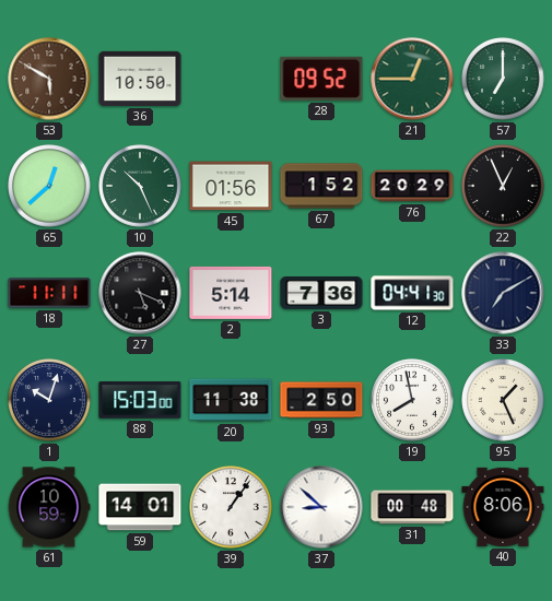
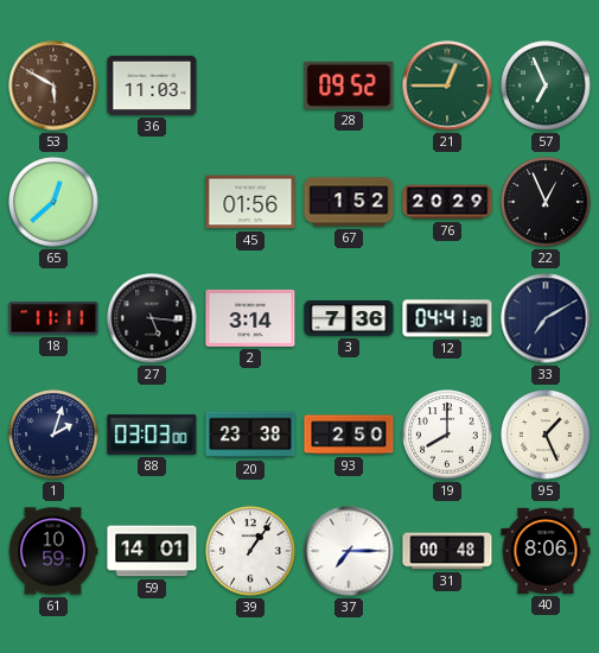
36: 10:50 -> 11:03
57: 7:00 -> 6:56
10: 10:26 -> none
27: 5:19 -> 5:16
2: 5:14 -> 3:14
1: 10:03 -> 2:03
88: 15:03 -> 03:03
20: 11:38 -> 23:38
19: 7:58 -> 8:00
37: 8:52 -> 7:15
